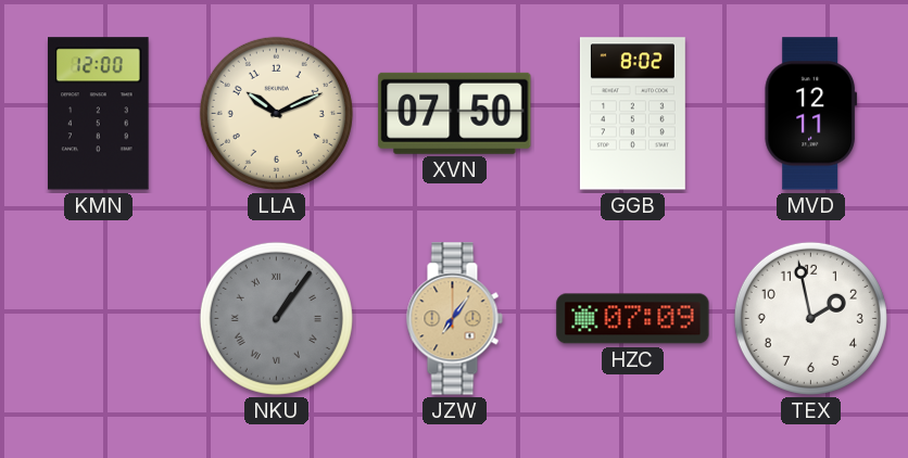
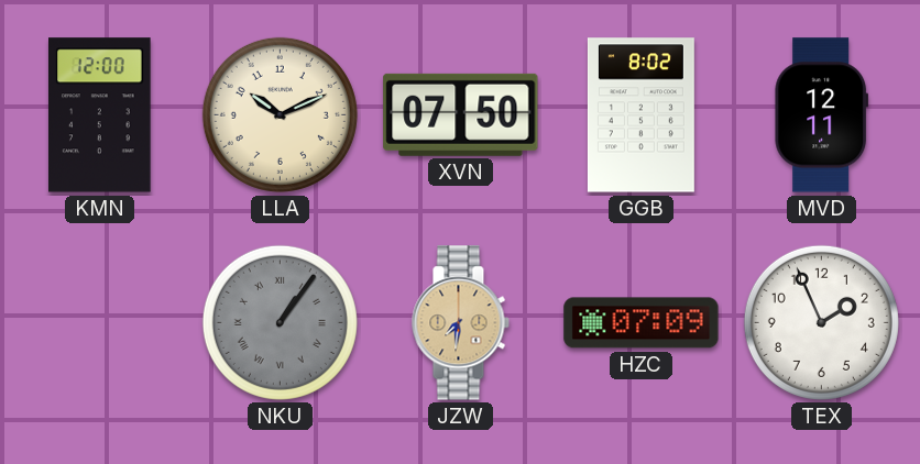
JZW: 7:06 -> 7:31
TEX: 1:58 -> 1:56
